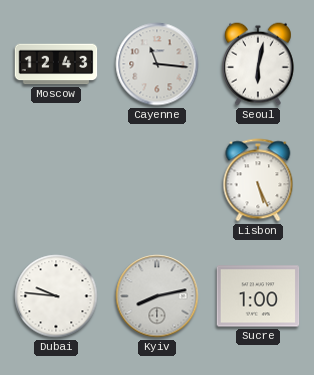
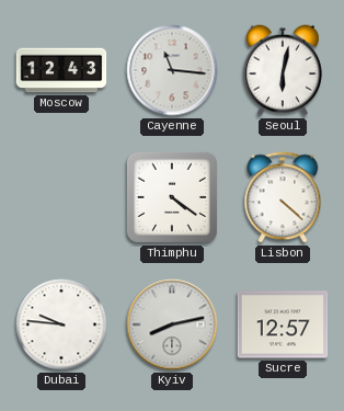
Thimphu: none -> 4:21
Lisbon: 5:26 -> 4:22
Sucre: 1:00 -> 12:57
